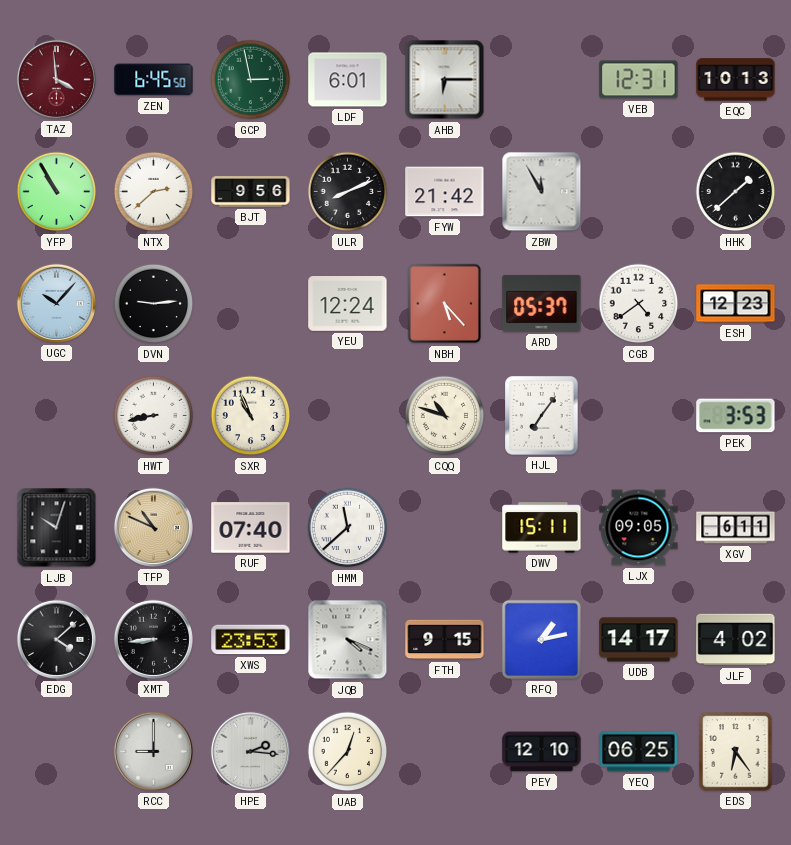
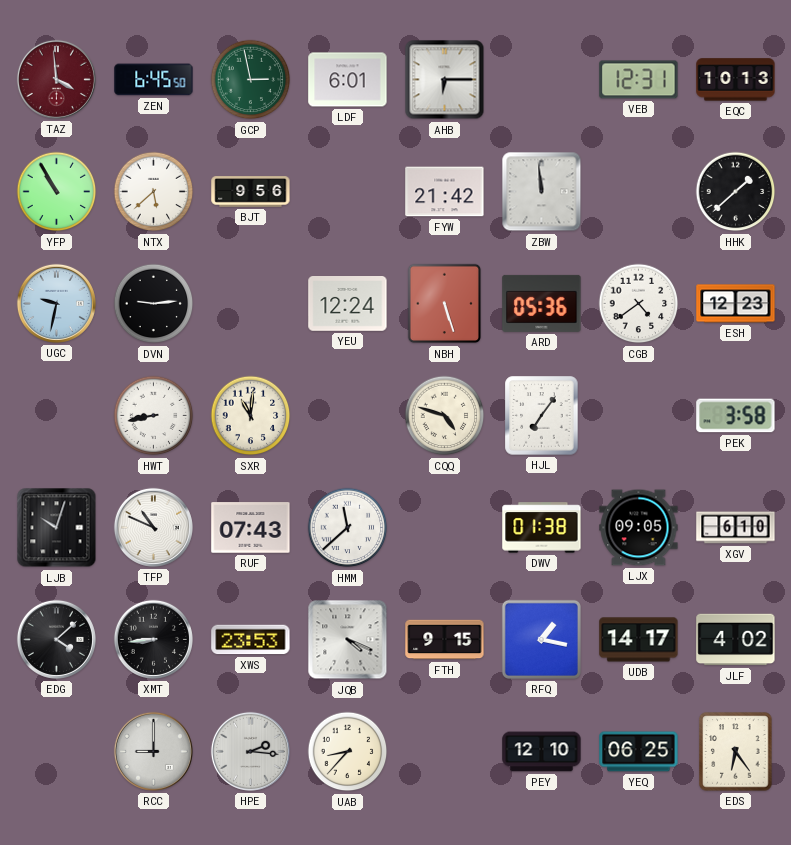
NTX: 2:38 -> 5:38
ULR: 8:11 -> none
ZBW: 11:55 -> 11:59
UGC: 10:07 -> 9:32
NBH: 5:23 -> 5:27
ARD: 05:37 -> 05:36
SXR: 10:56 -> 11:01
CQQ: 10:48 -> 4:48
PEK: 3:53 -> 3:58
TFP dial: champagne -> white
RUF: 07:40 -> 07:43
DWV: 15:11 -> 01:38
XGV: 6:11 -> 6:10
RFQ: 1:13 -> 1:17
UAB: 12:37 -> 8:37
